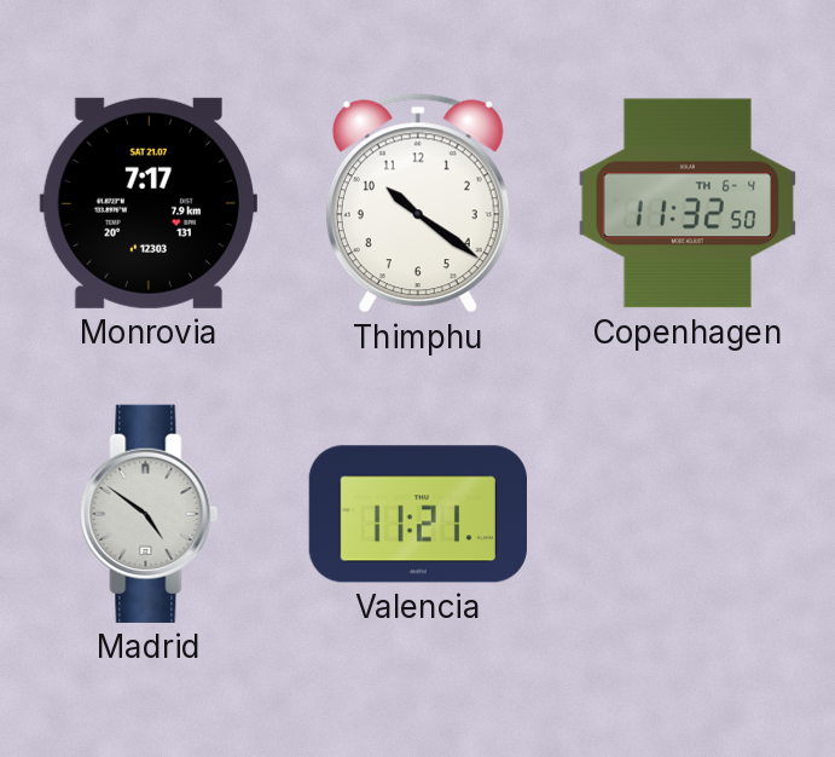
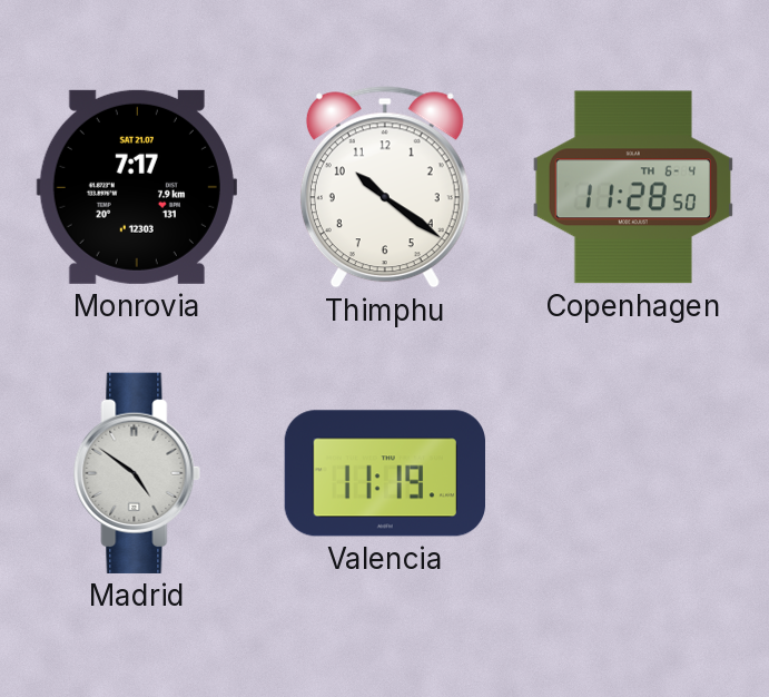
Copenhagen: 11:32 -> 11:28
Valencia: 11:21 -> 11:19
